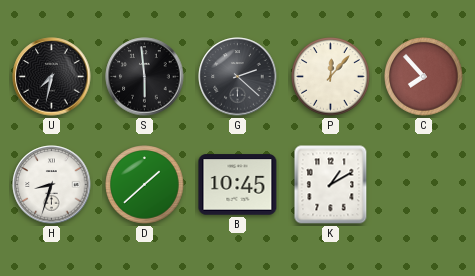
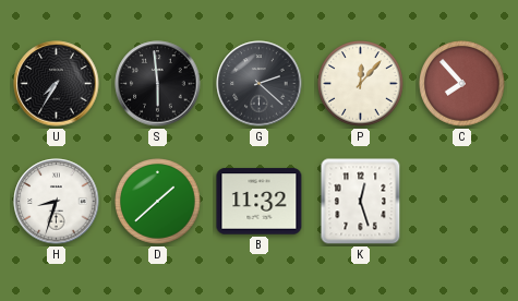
U: 7:32 -> 7:35
B: 10:45 -> 11:32
K: 1:10 -> 12:27
